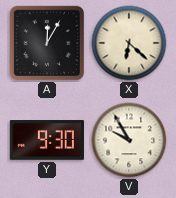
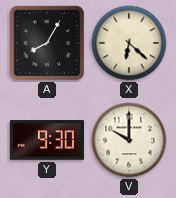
A: 12:05 -> 8:05
V: 9:55 -> 10:00
